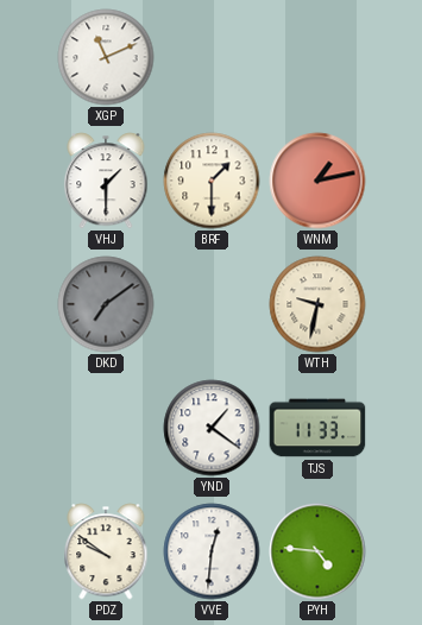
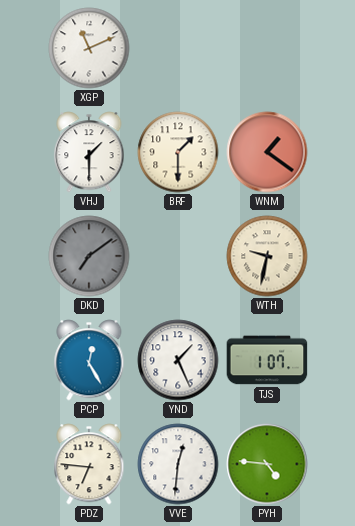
WNM: 1:13 -> 1:21
PCP: none -> 12:25
YND: 1:21 -> 1:26
TJS: 11:33 -> 1:07
PDZ: 9:51 -> 6:46
